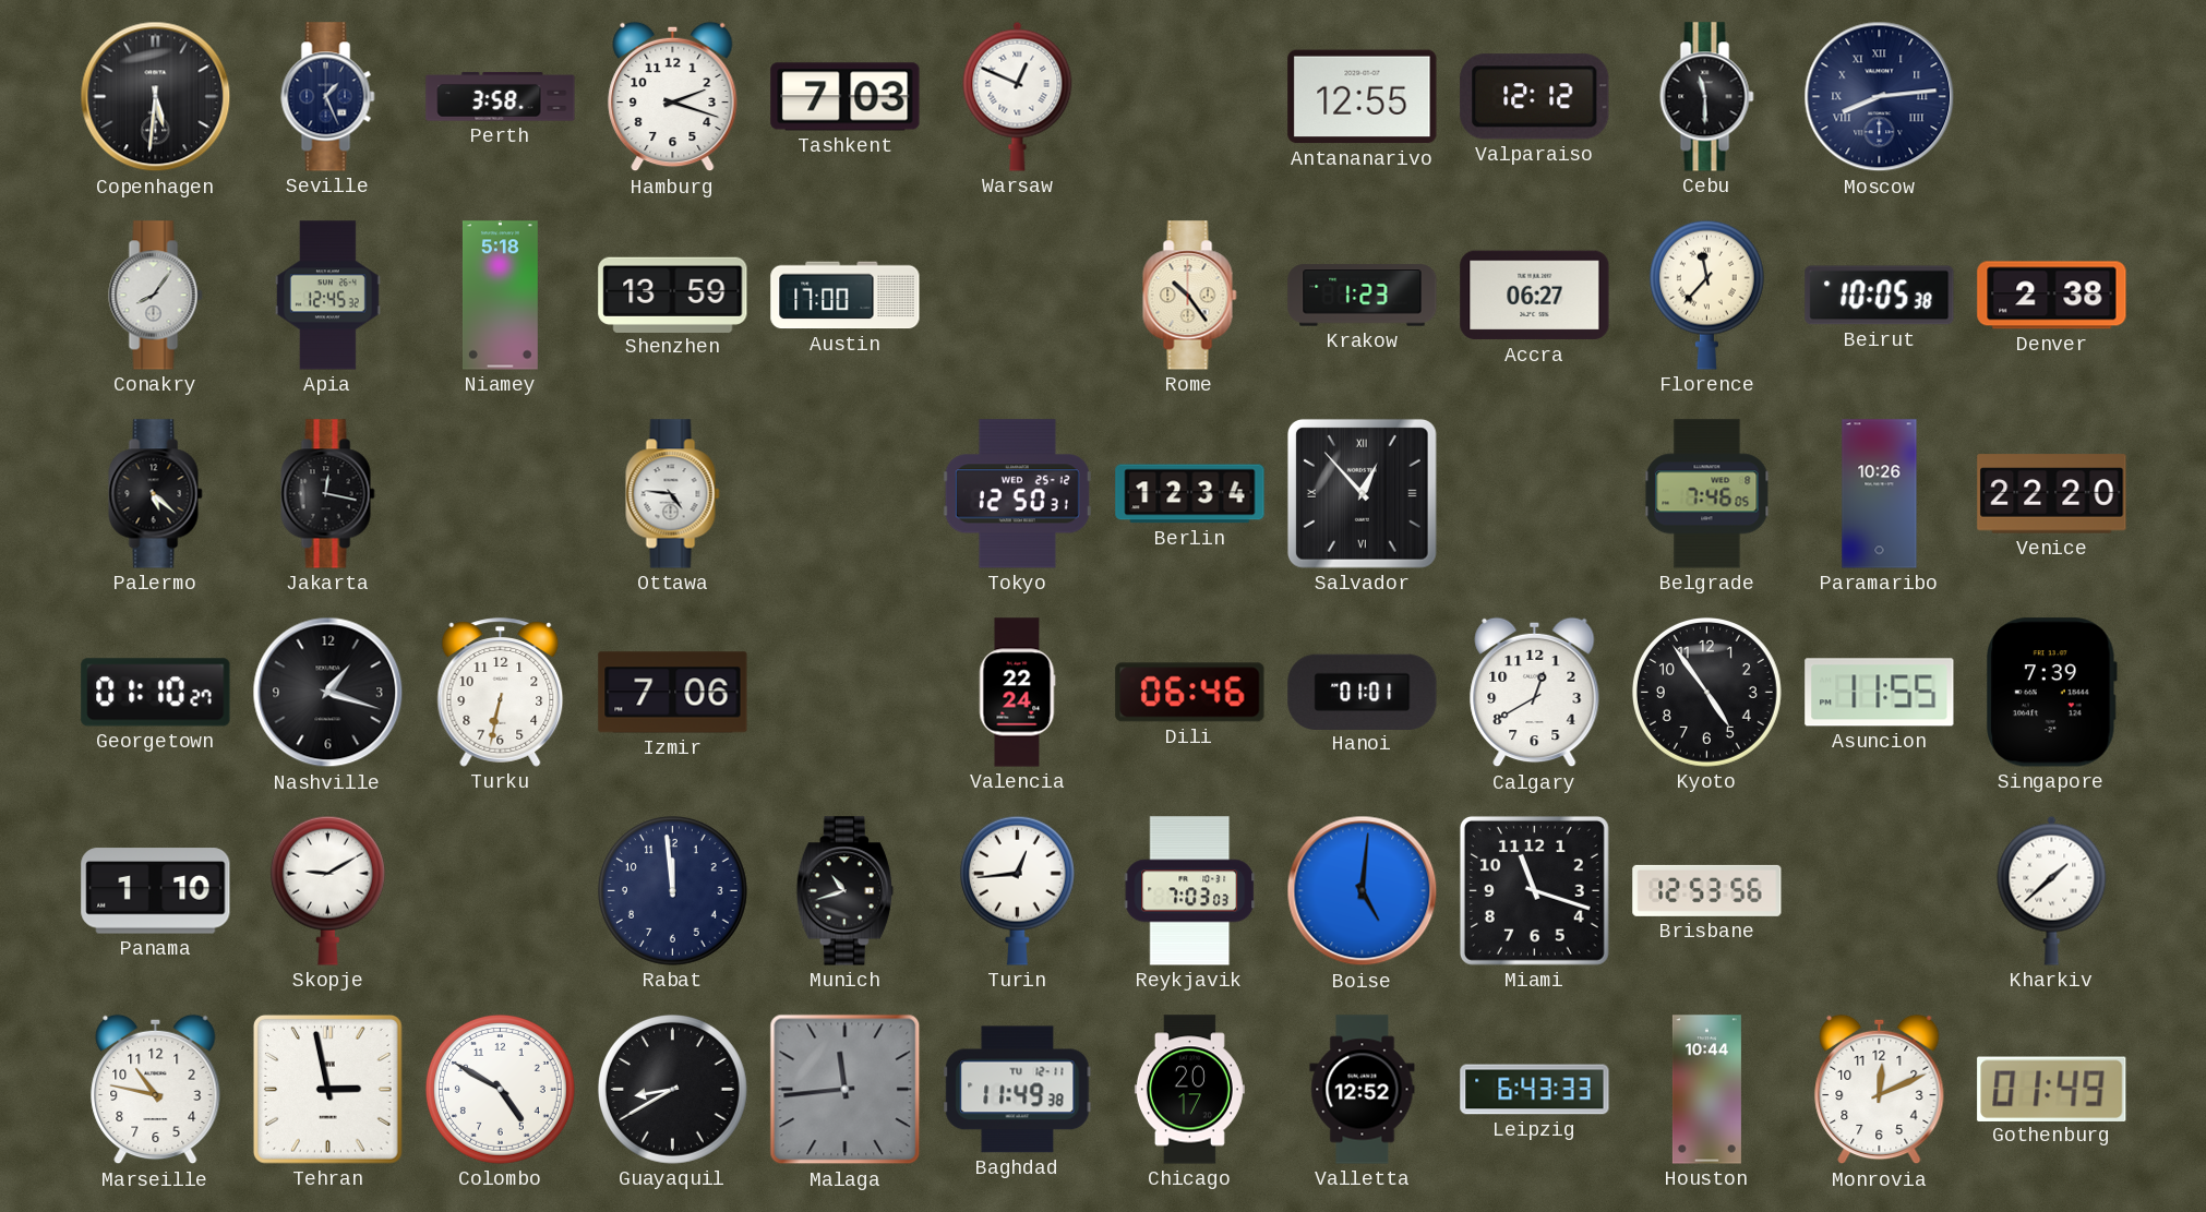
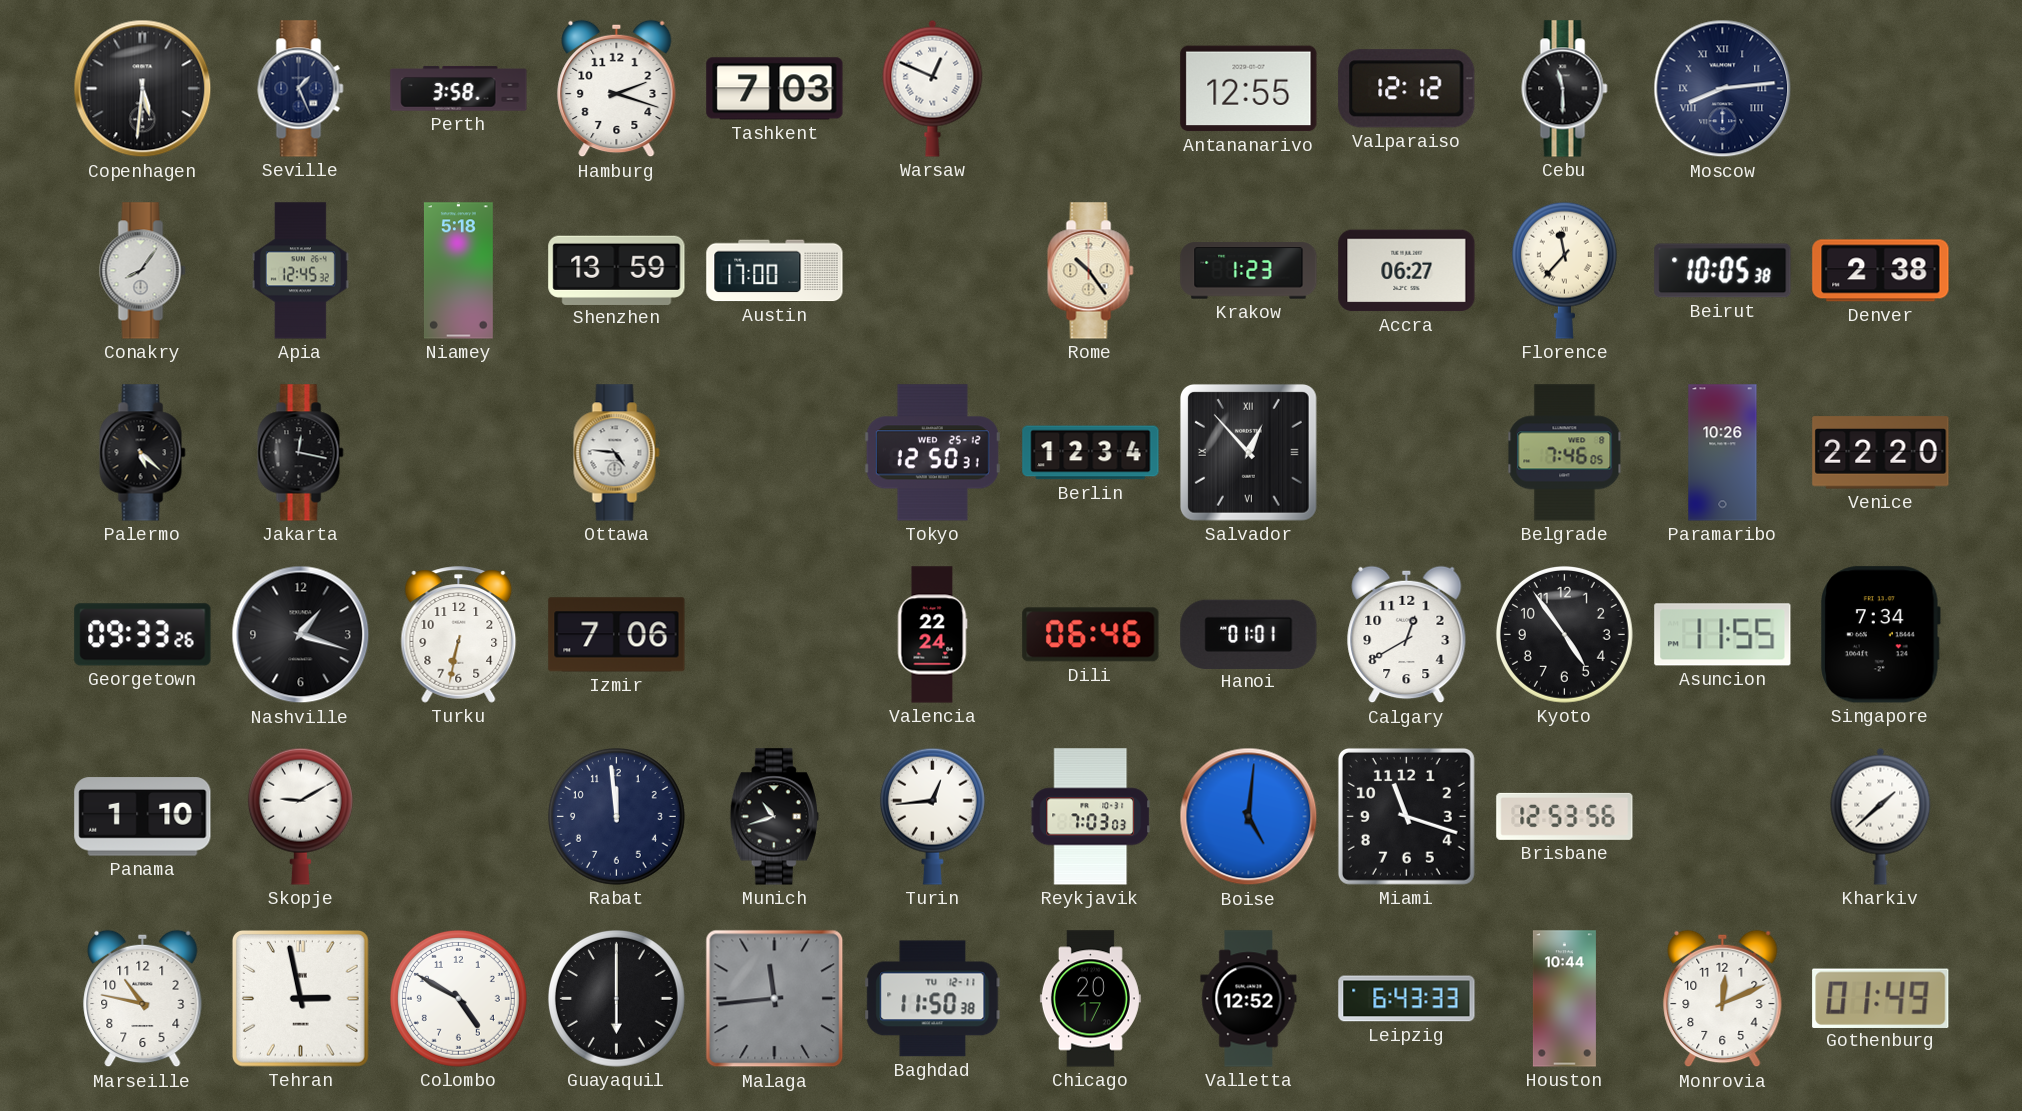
Georgetown: 01:10 -> 09:33
Singapore: 7:39 -> 7:34
Guayaquil: 8:40 -> 6:00
Baghdad: 11:49 -> 11:50
